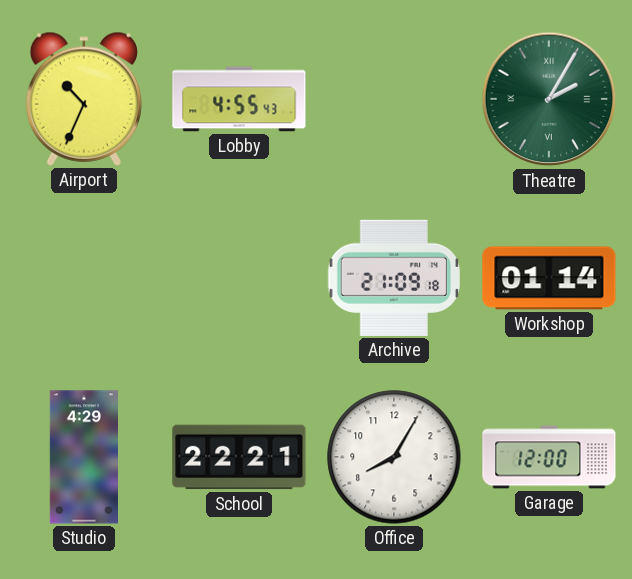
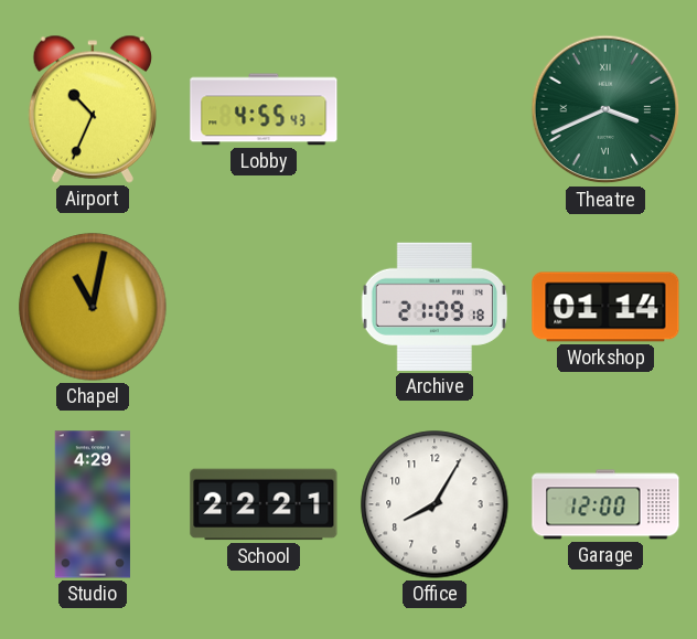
Theatre: 2:05 -> 3:41
Chapel: none -> 11:02
